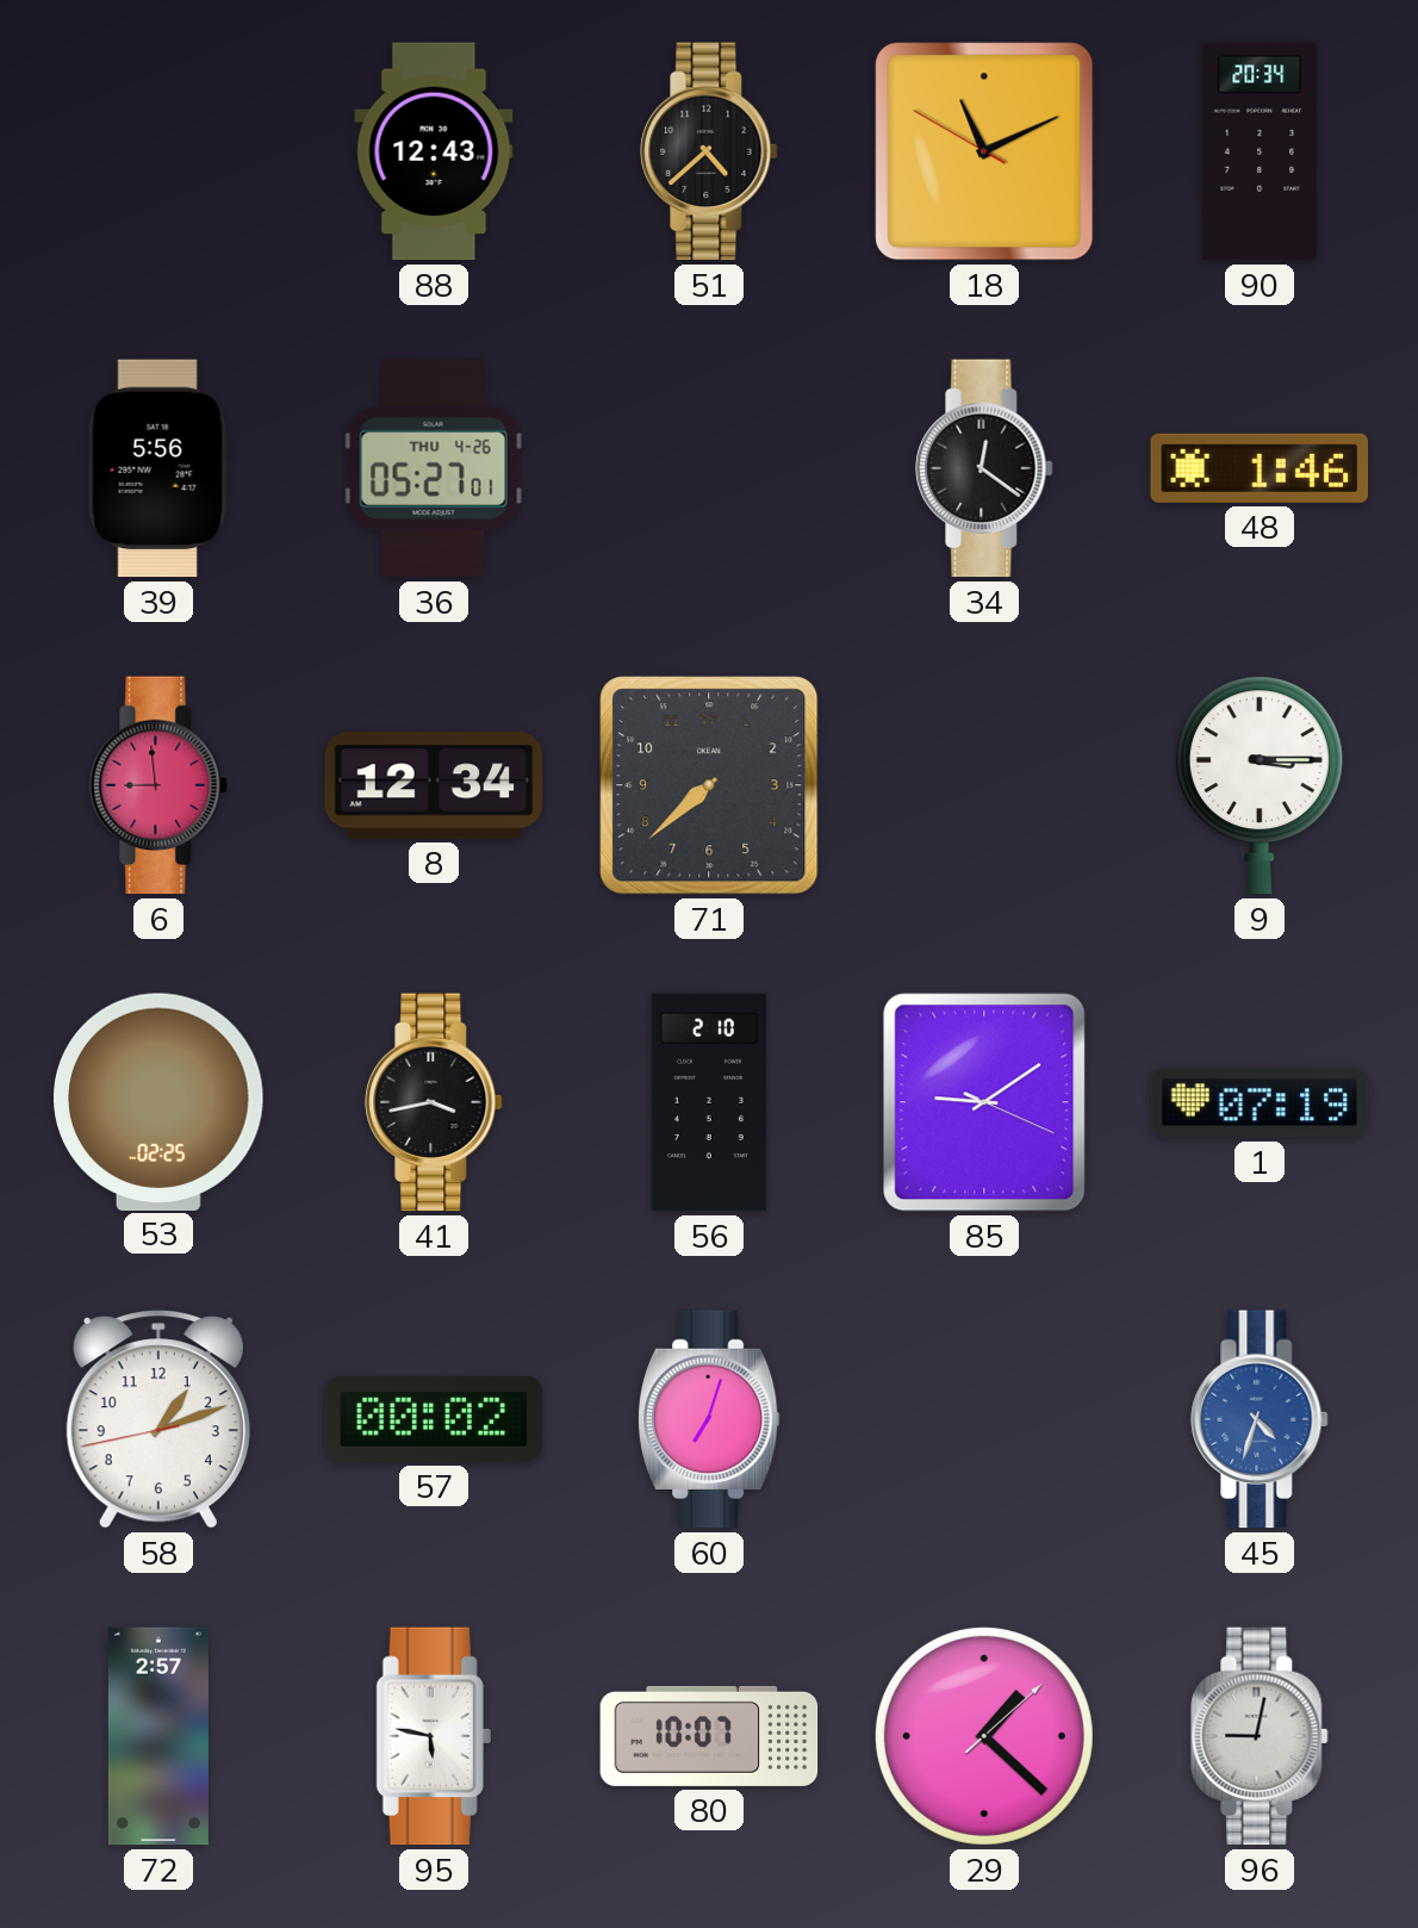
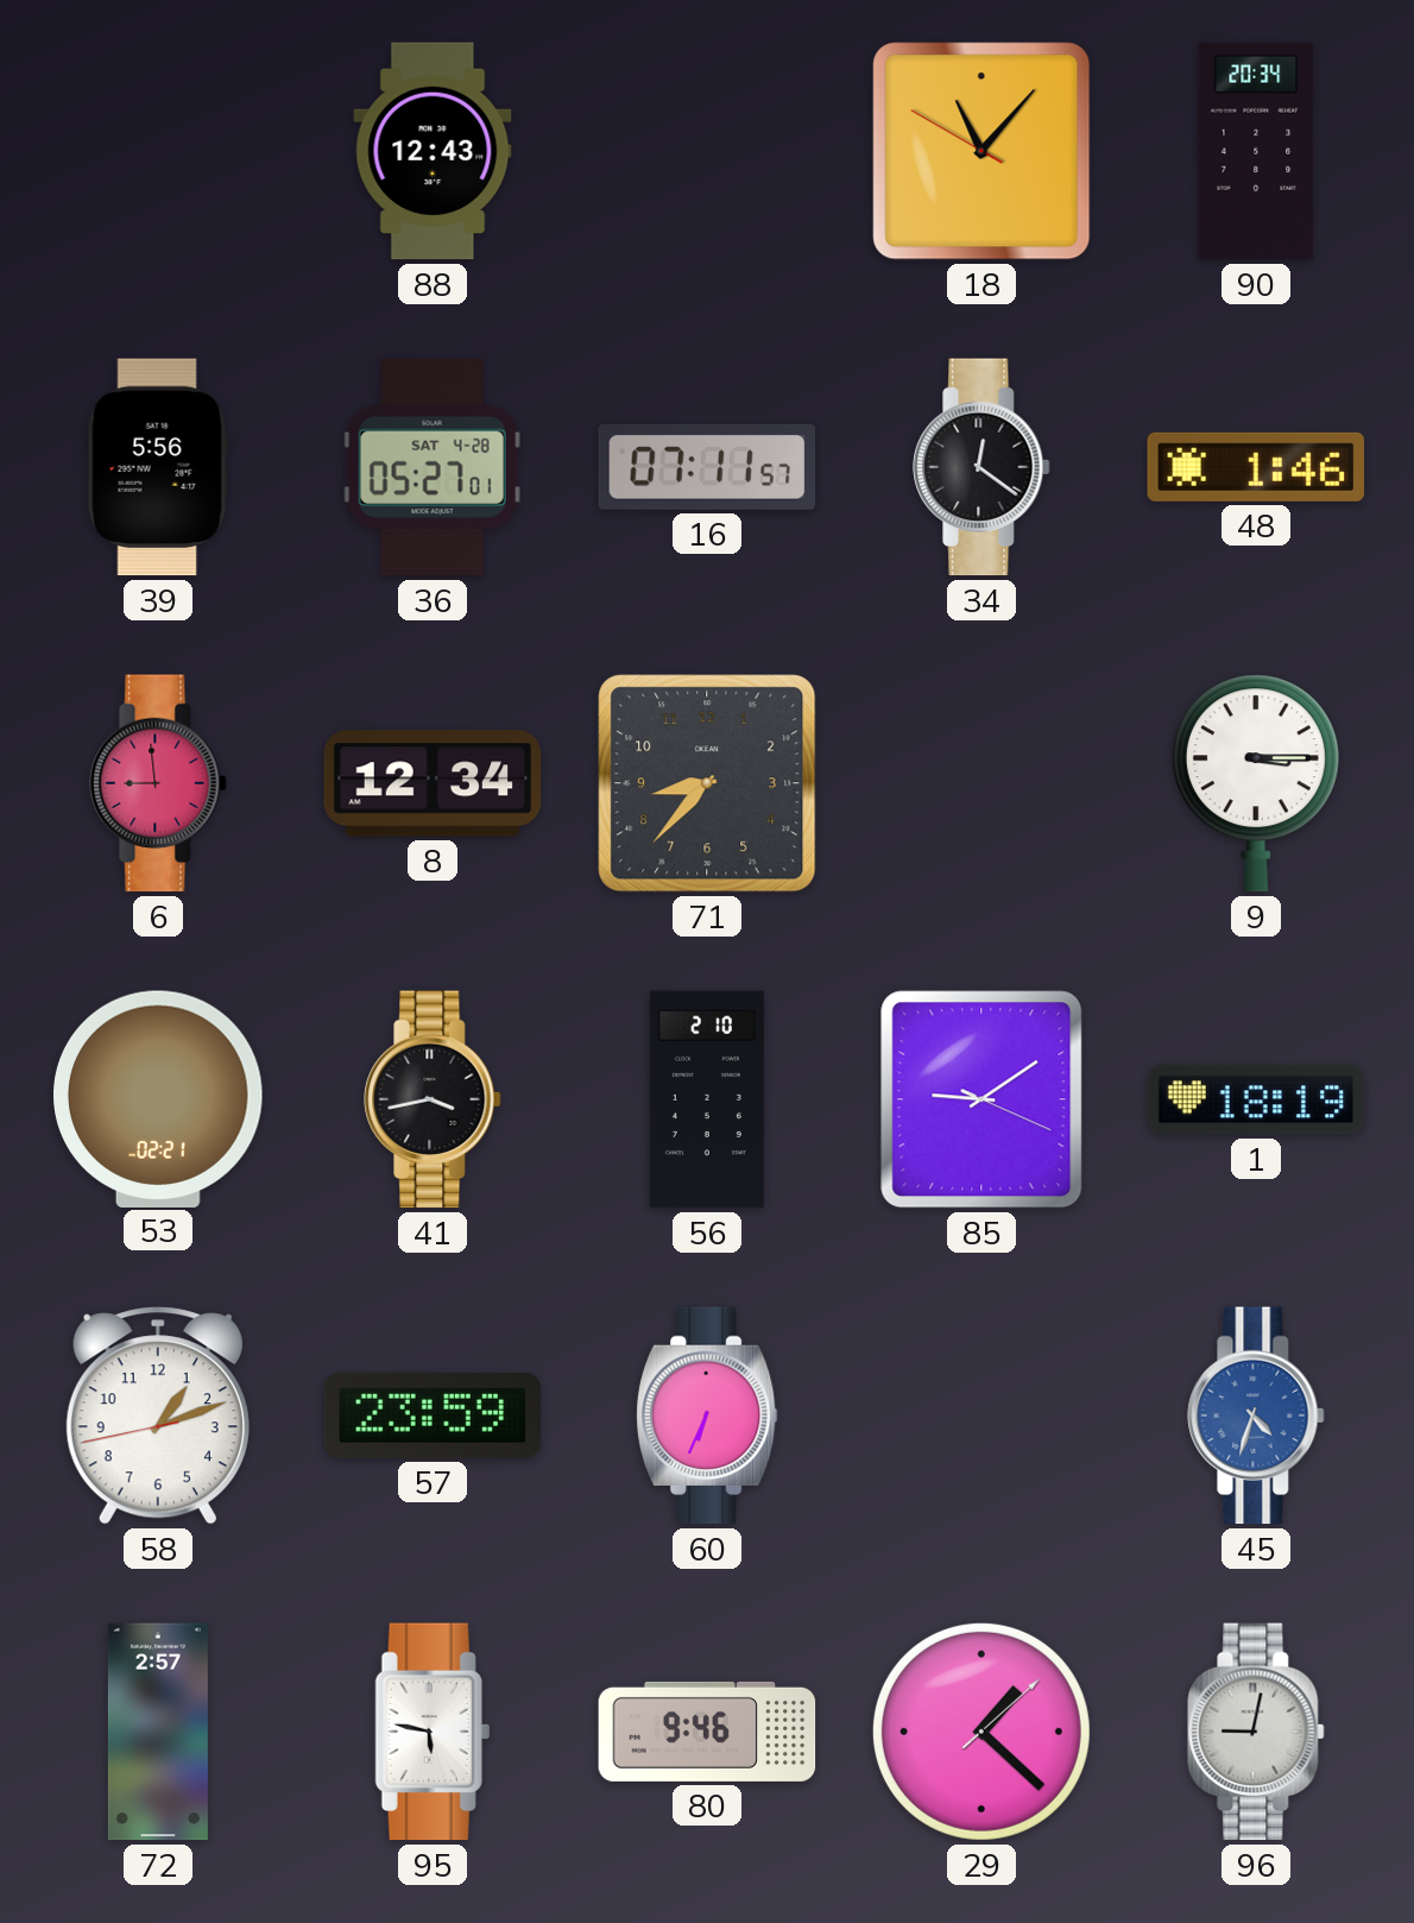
51: 4:38 -> none
18: 11:10 -> 11:06
36 date: THU 4-26 -> SAT 4-28
16: none -> 07:11
71: 7:38 -> 8:37
53: 02:25 -> 02:21
1: 07:19 -> 18:19
57: 00:02 -> 23:59
60: 7:03 -> 6:34
80: 10:07 -> 9:46
